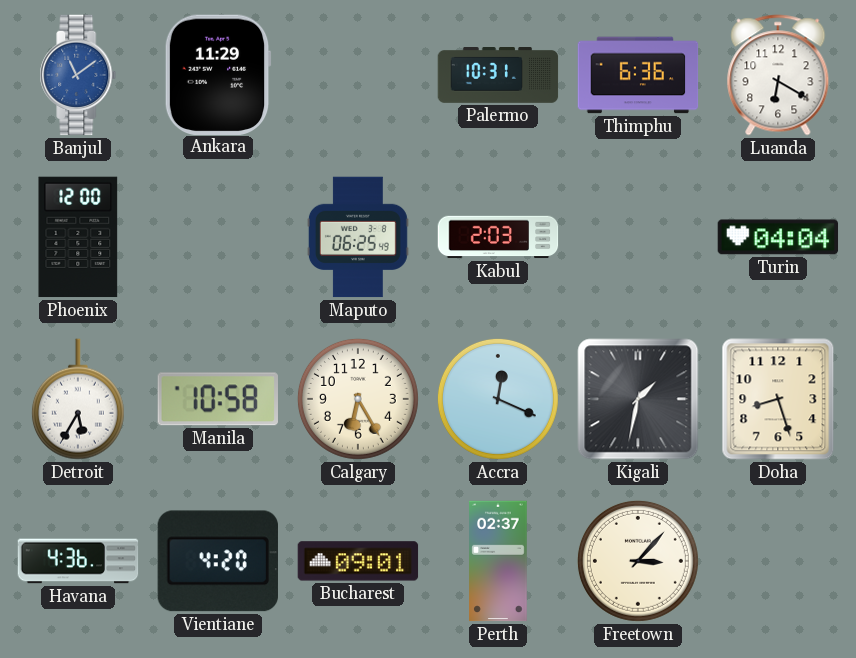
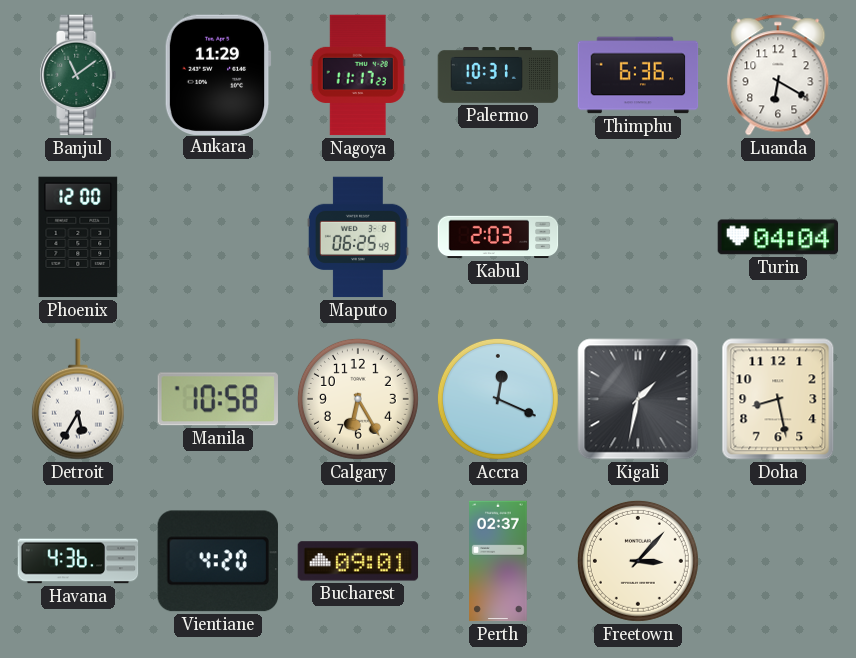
Banjul dial: blue -> green
Nagoya: none -> 11:17
Doha: 8:27 -> 8:28
